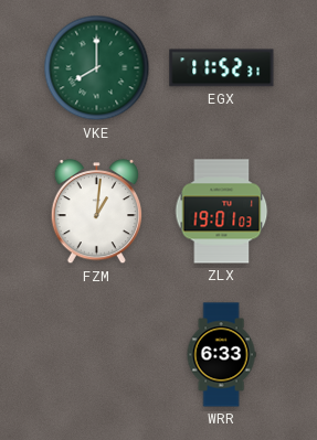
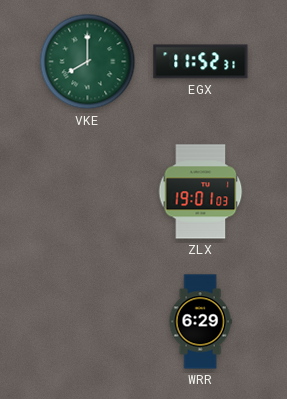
FZM: 1:01 -> none
WRR: 6:33 -> 6:29
